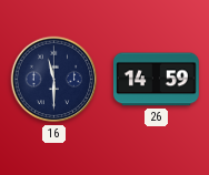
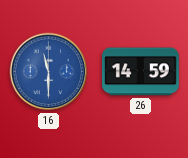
16 dial: navy -> blue
